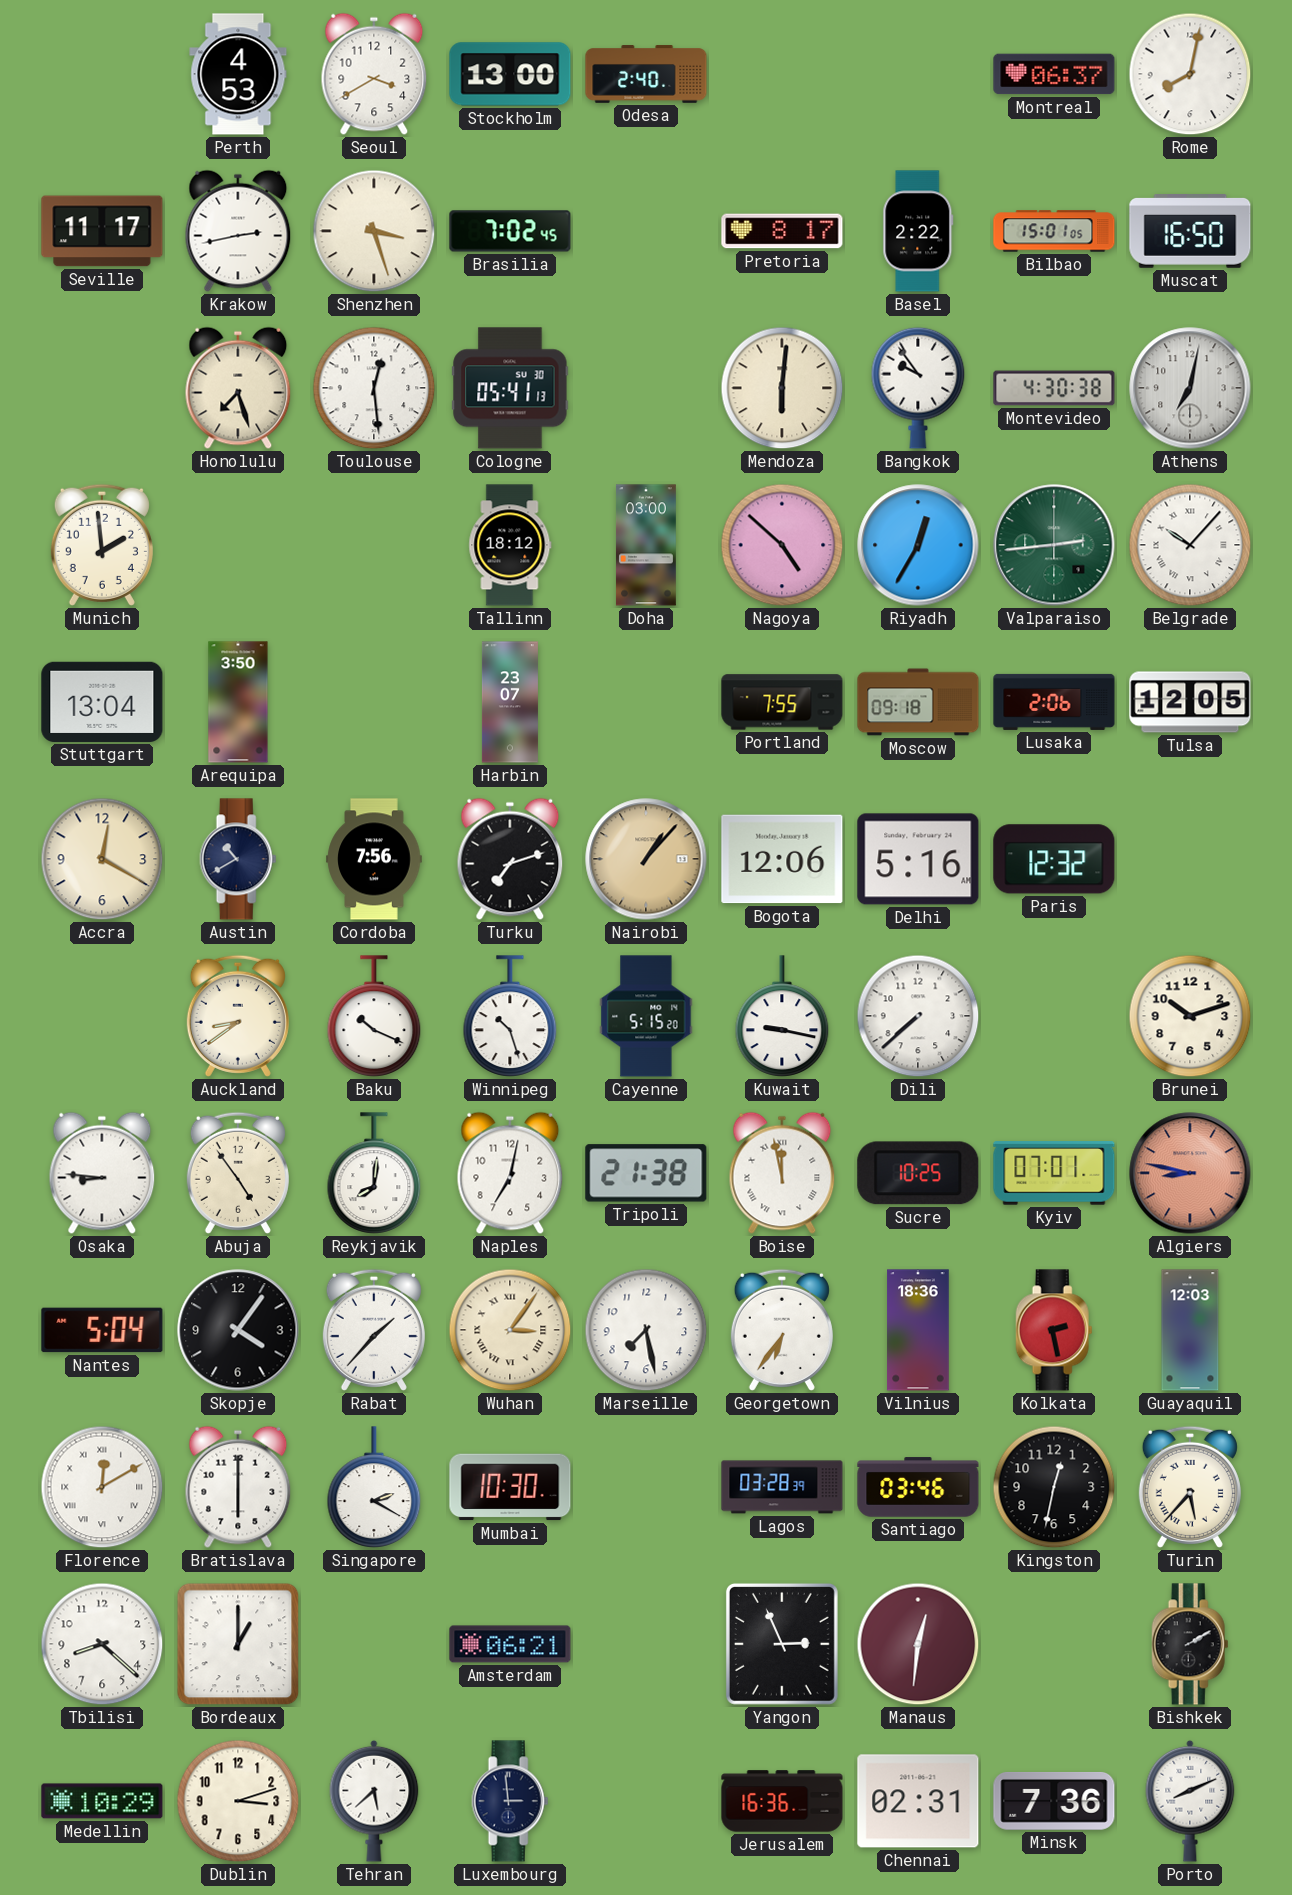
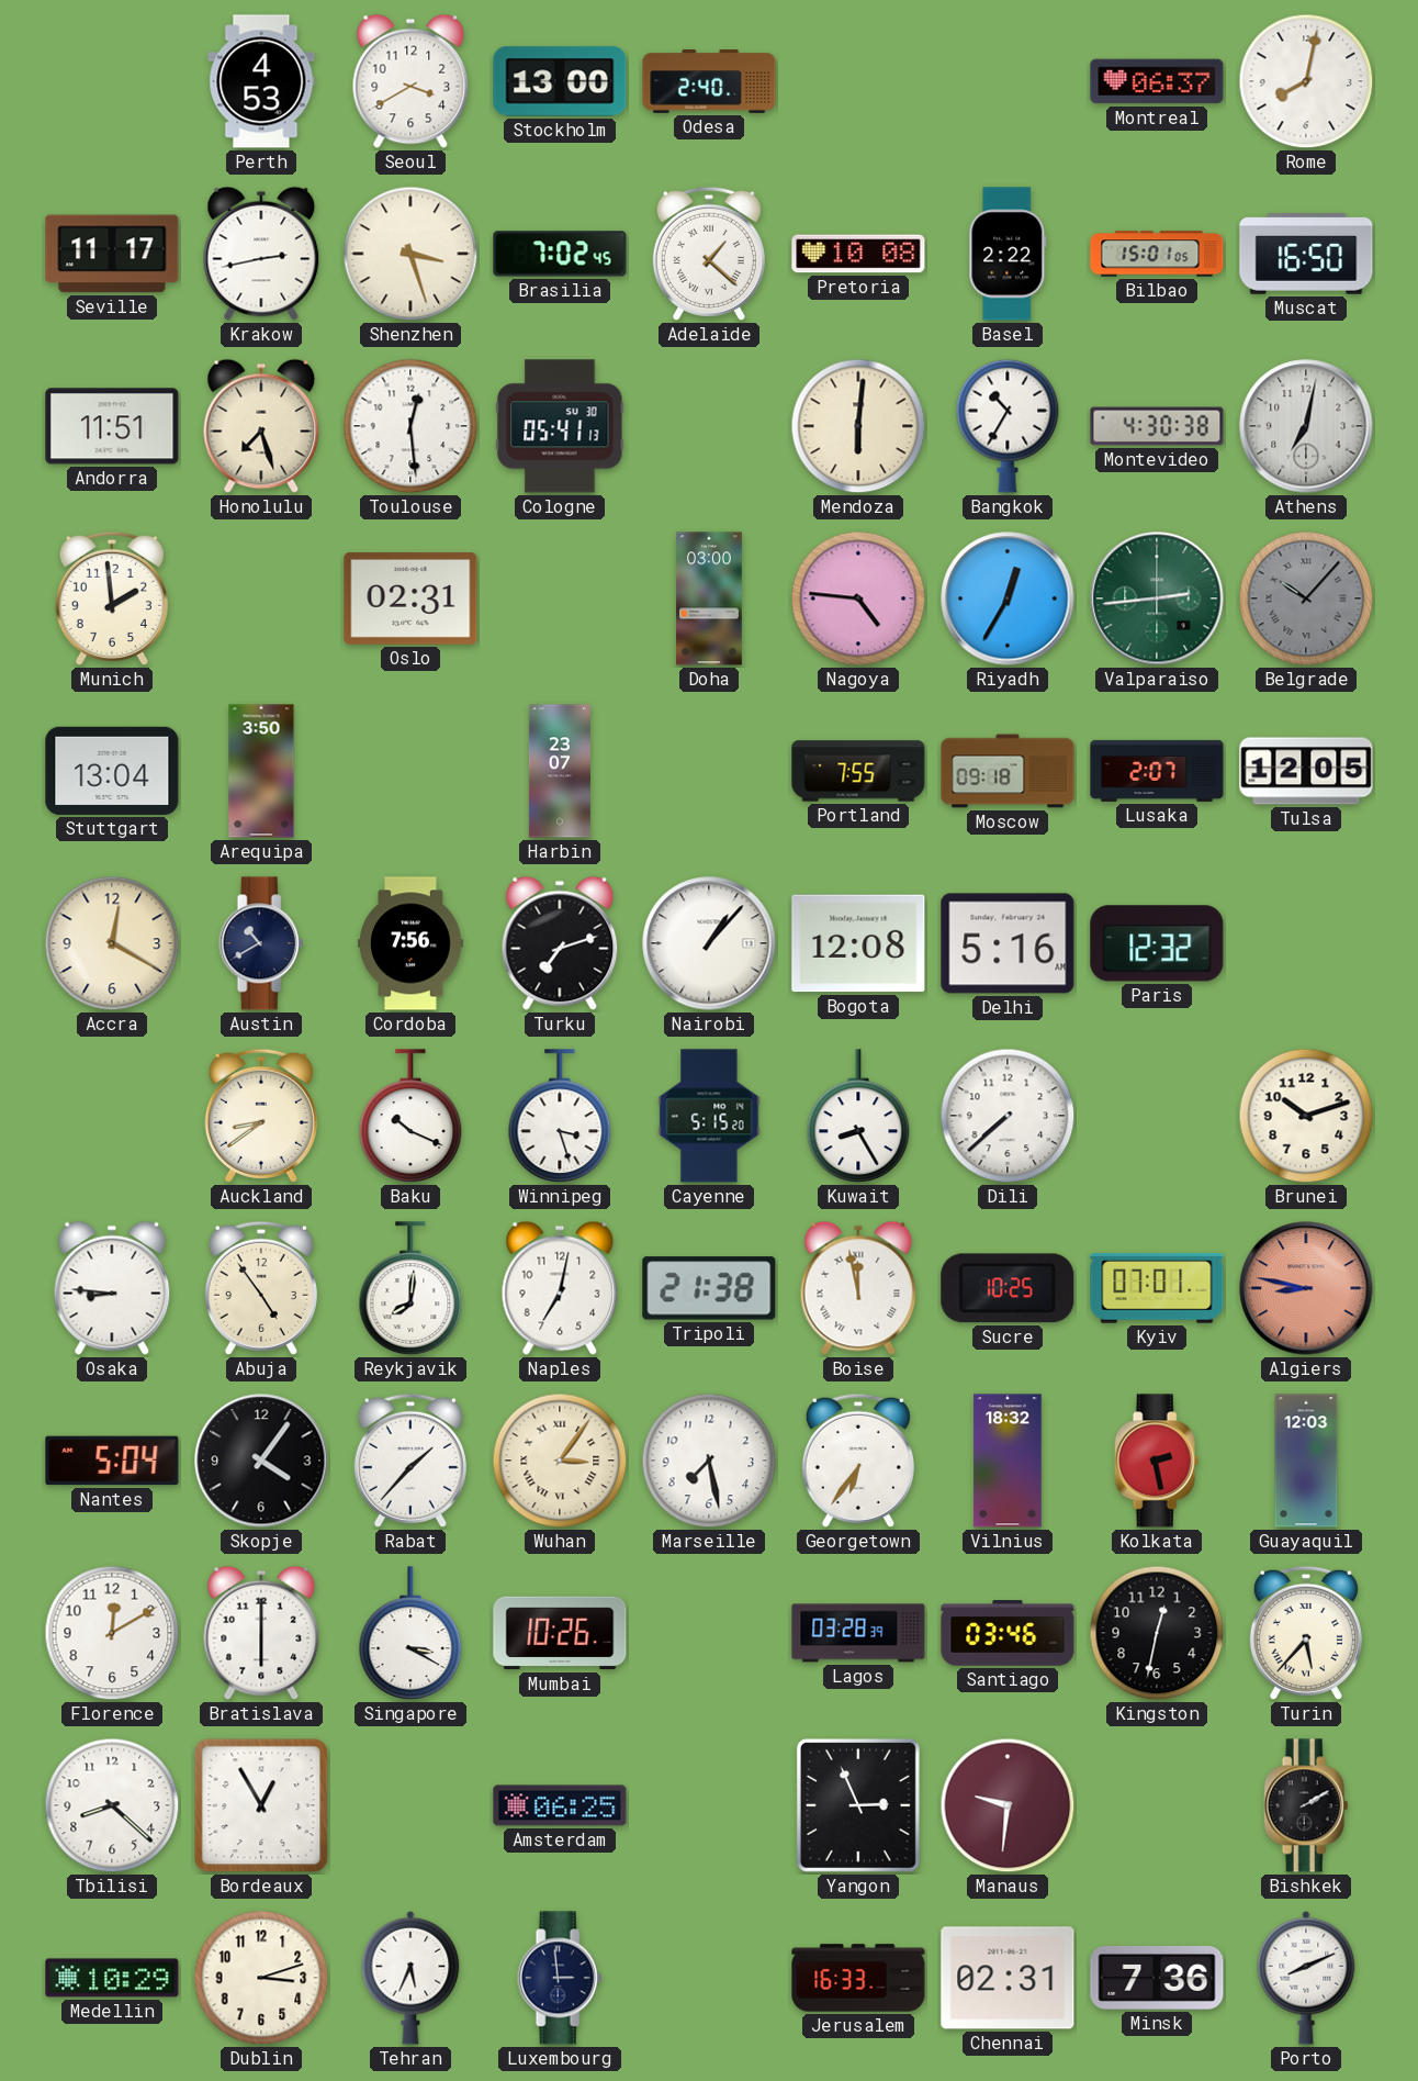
Adelaide: none -> 1:22
Pretoria: 8:17 -> 10:08
Andorra: none -> 11:51
Bangkok: 9:54 -> 10:35
Oslo: none -> 02:31
Tallinn: 18:12 -> none
Nagoya: 4:52 -> 4:46
Belgrade dial: white -> grey
Lusaka: 2:06 -> 2:07
Nairobi dial: champagne -> white
Bogota: 12:06 -> 12:08
Winnipeg: 10:27 -> 3:27
Kuwait: 9:17 -> 8:25
Vilnius: 18:36 -> 18:32
Florence numerals: Roman -> Arabic
Singapore: 2:20 -> 3:20
Mumbai: 10:30 -> 10:26
Bordeaux: 1:00 -> 12:55
Amsterdam: 06:21 -> 06:25
Manaus: 12:31 -> 9:31
Tehran: 5:38 -> 5:34
Jerusalem: 16:36 -> 16:33
